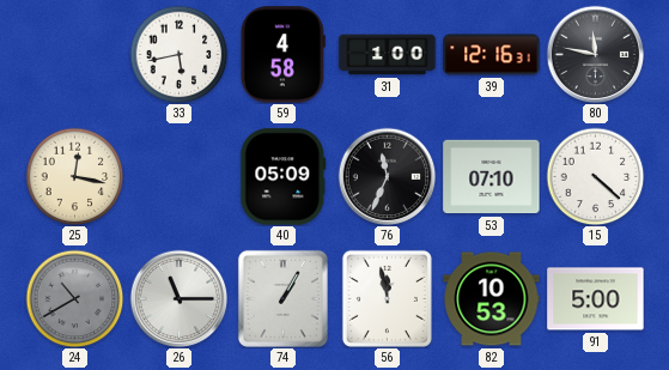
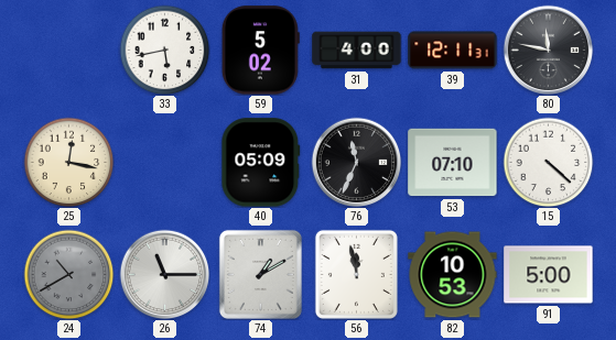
59: 4:58 -> 5:02
31: 1:00 -> 4:00
39: 12:16 -> 12:11
74: 1:05 -> 1:10
